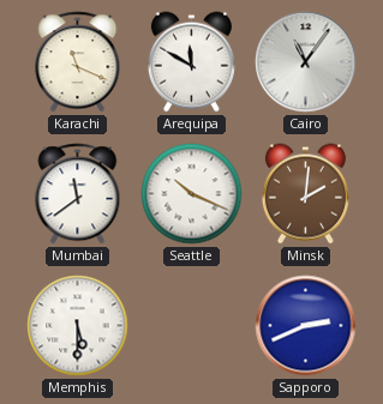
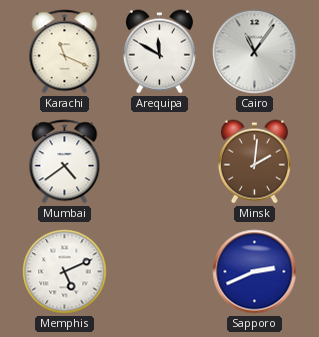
Mumbai: 11:39 -> 4:39
Seattle: 10:19 -> none
Memphis: 5:30 -> 5:11
